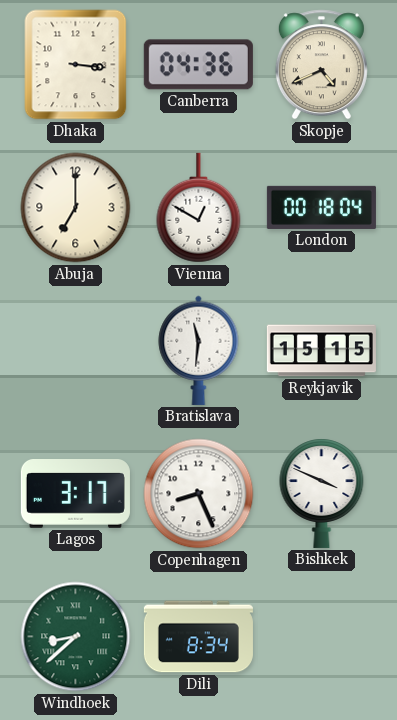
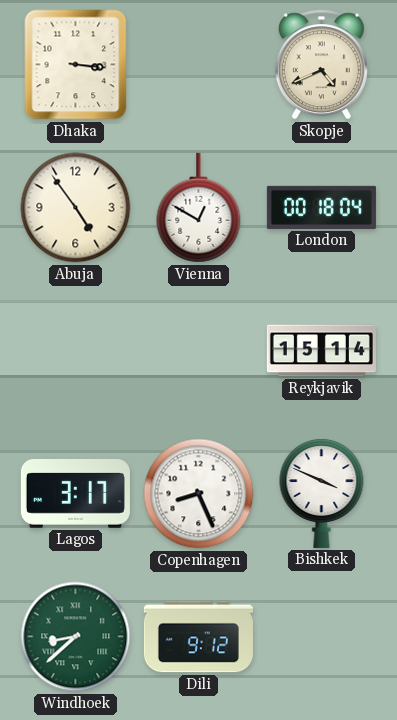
Canberra: 04:36 -> none
Abuja: 7:00 -> 4:54
Bratislava: 11:31 -> none
Reykjavik: 15:15 -> 15:14
Dili: 8:34 -> 9:12
